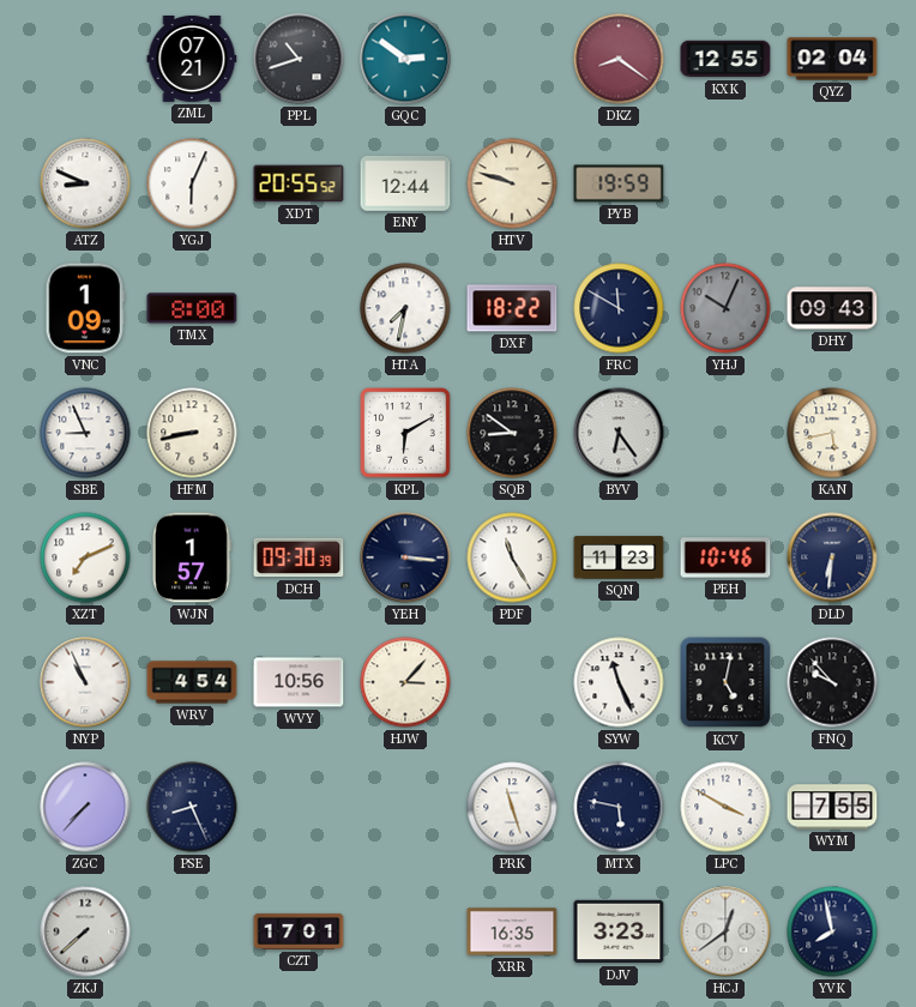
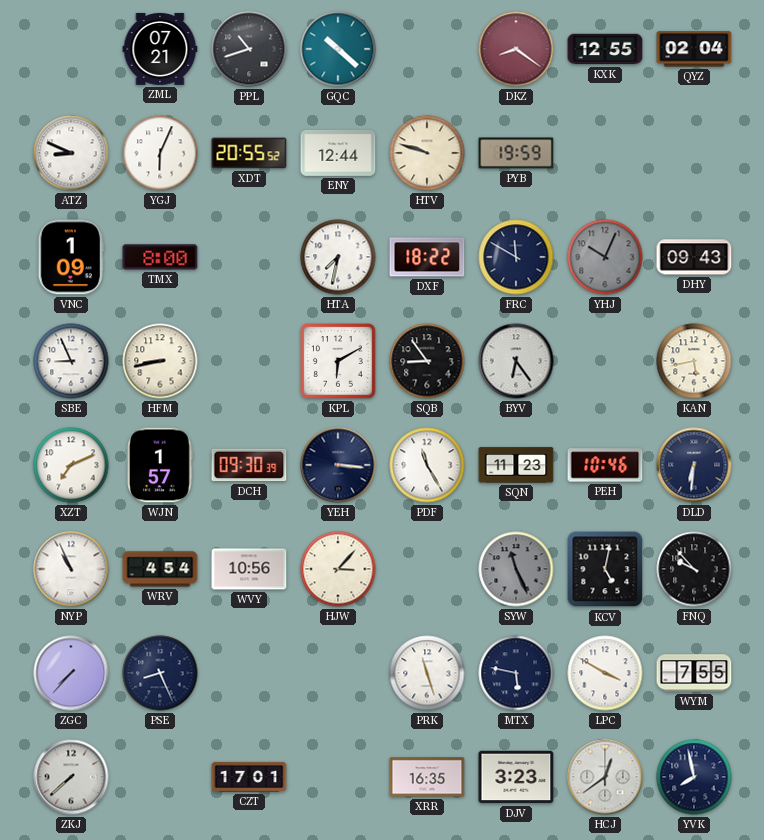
GQC: 2:51 -> 10:22
SQB: 8:51 -> 8:54
SYW dial: white -> grey
